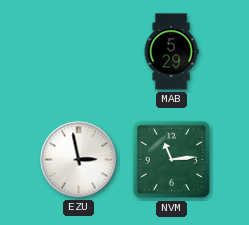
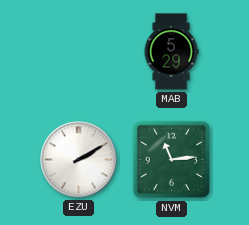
EZU: 2:58 -> 2:10
